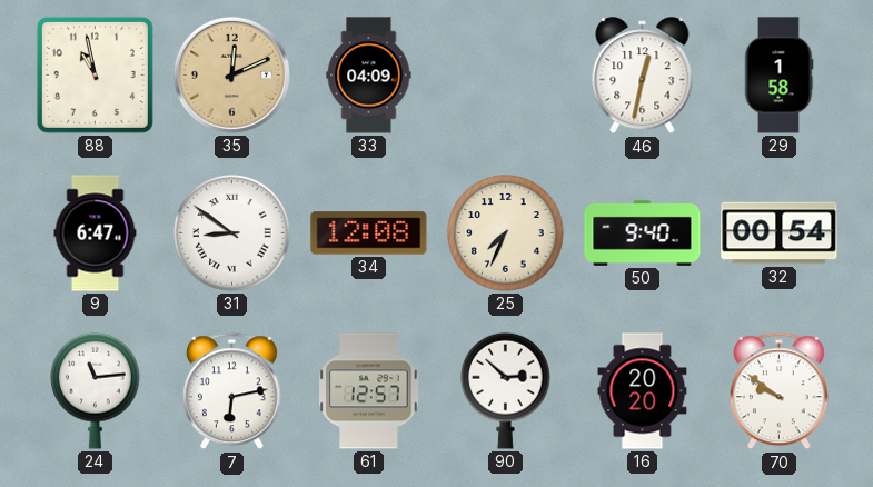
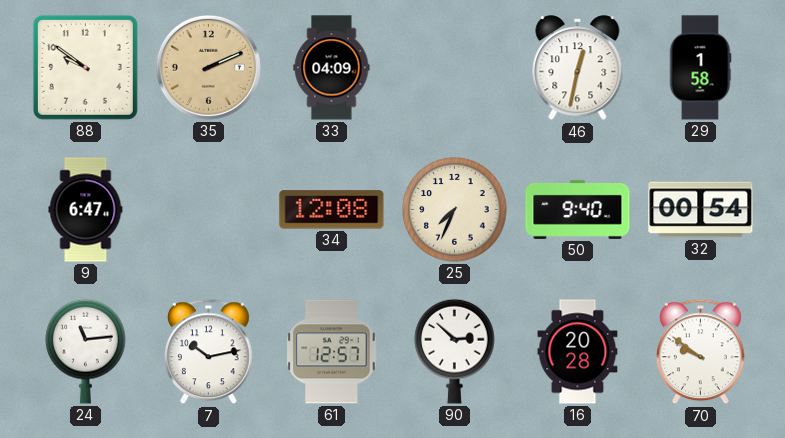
88: 10:58 -> 9:51
35: 12:11 -> 2:11
31: 8:51 -> none
7: 6:13 -> 10:13
16: 20:20 -> 20:28
